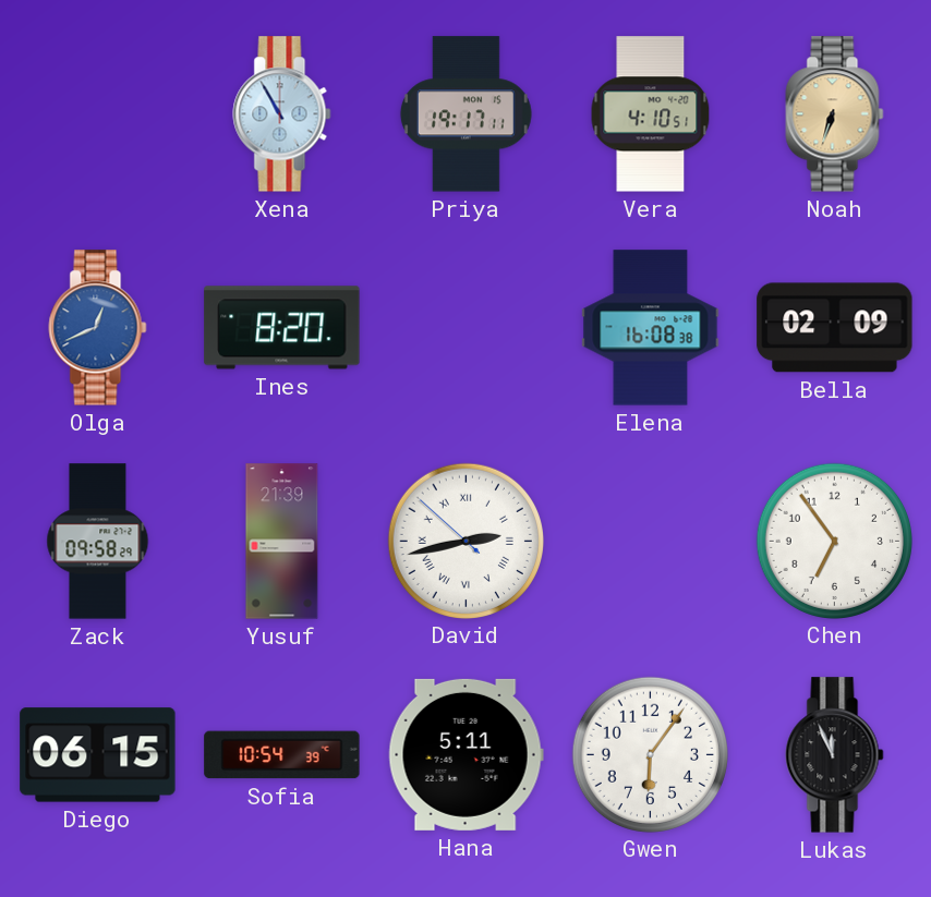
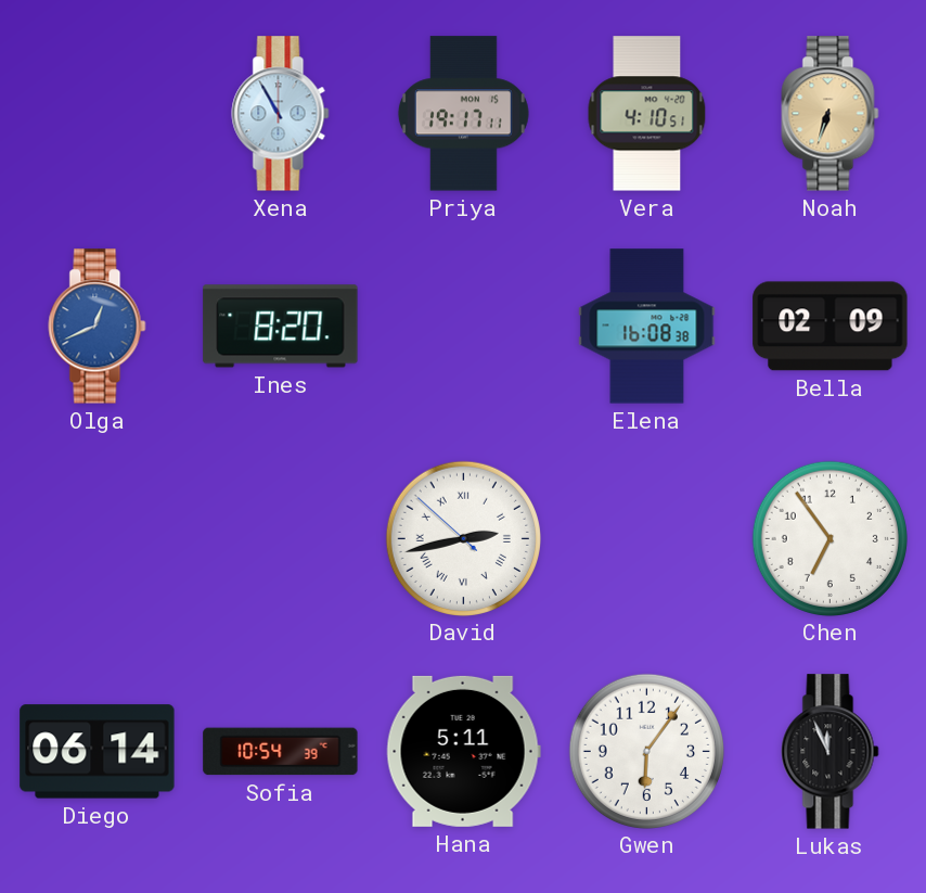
Zack: 09:58 -> none
Yusuf: 21:39 -> none
Diego: 06:15 -> 06:14
